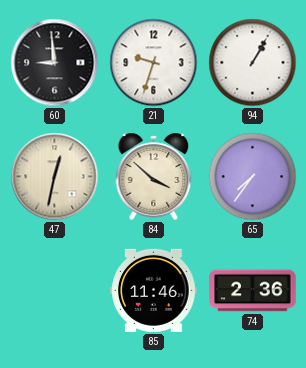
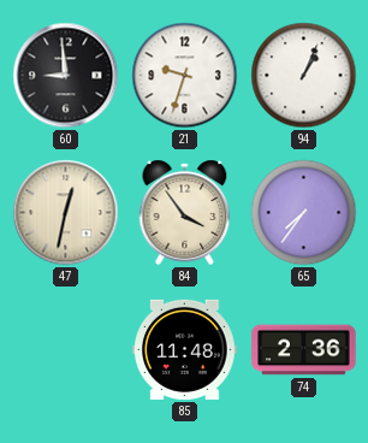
94: 1:05 -> 1:04
84: 3:52 -> 3:54
85: 11:46 -> 11:48
